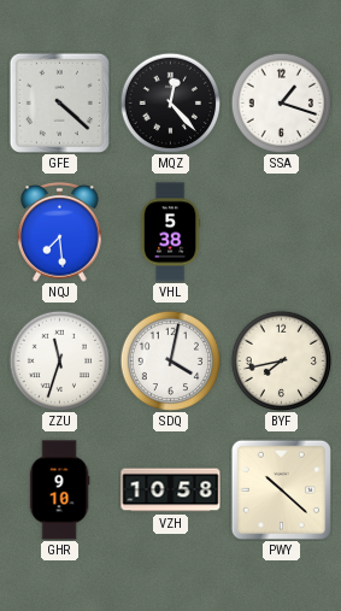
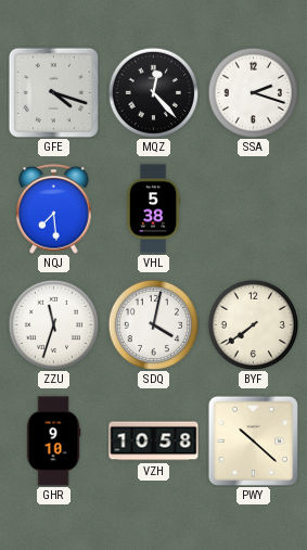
GFE: 4:22 -> 4:18
SSA: 1:18 -> 2:18
BYF: 7:43 -> 7:39
